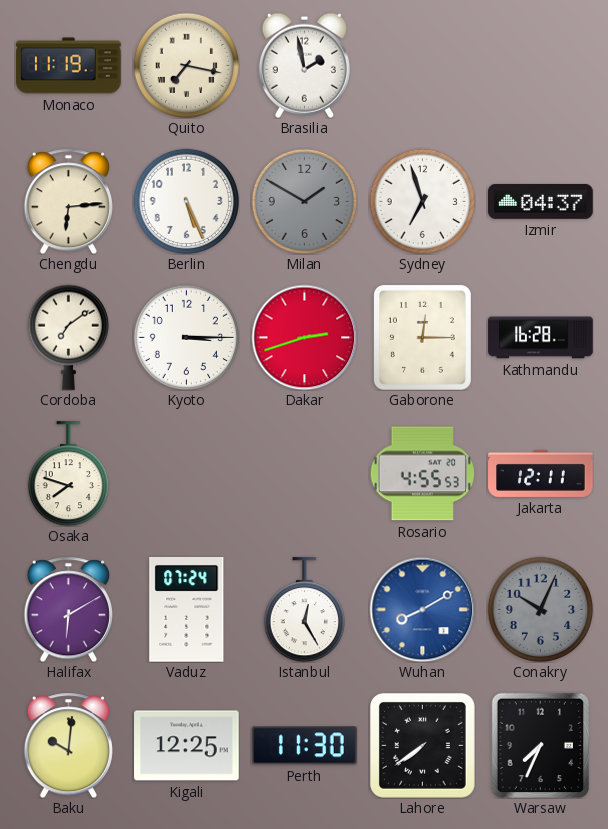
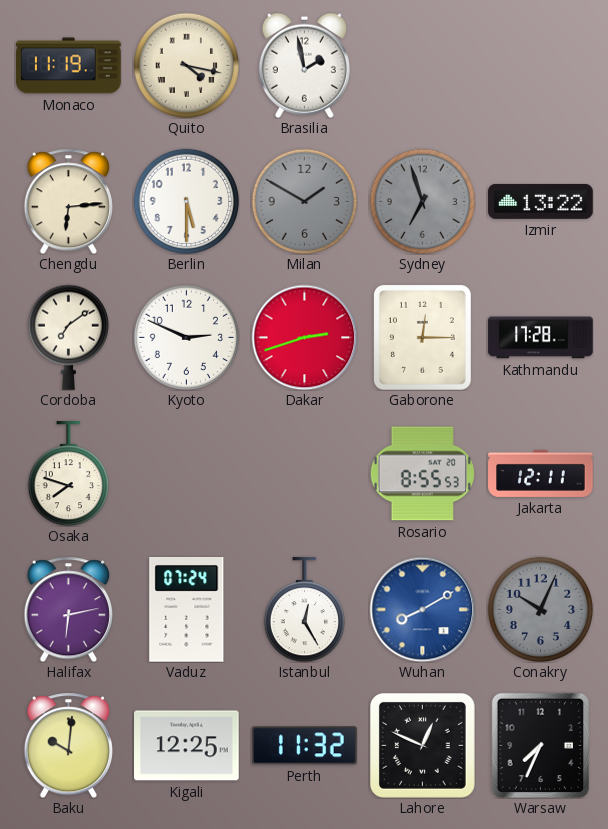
Quito: 7:17 -> 4:17
Berlin: 5:26 -> 5:30
Sydney dial: white -> grey
Izmir: 04:37 -> 13:22
Kyoto: 3:15 -> 2:49
Kathmandu: 16:28 -> 17:28
Rosario: 4:55 -> 8:55
Halifax: 6:10 -> 6:13
Perth: 11:30 -> 11:32
Lahore: 7:39 -> 12:49
